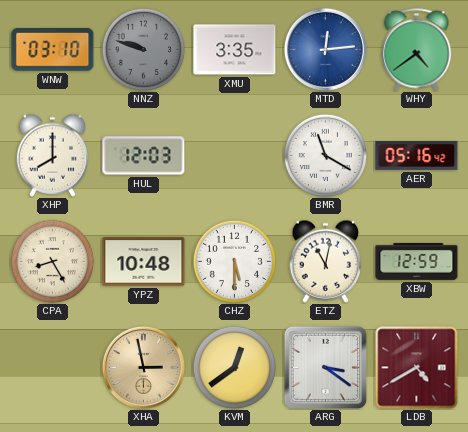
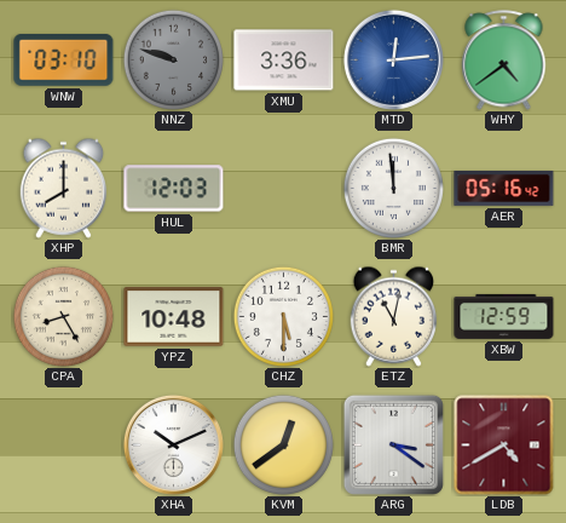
XMU: 3:35 -> 3:36
BMR: 11:20 -> 11:59
XHA: 2:58 -> 10:11
XHA dial: champagne -> white
